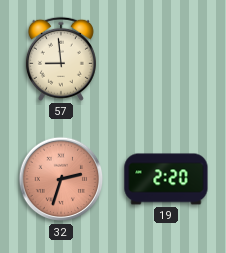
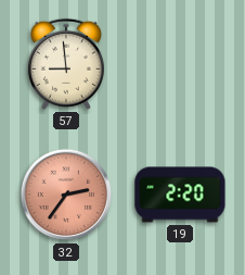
32: 2:33 -> 2:36
